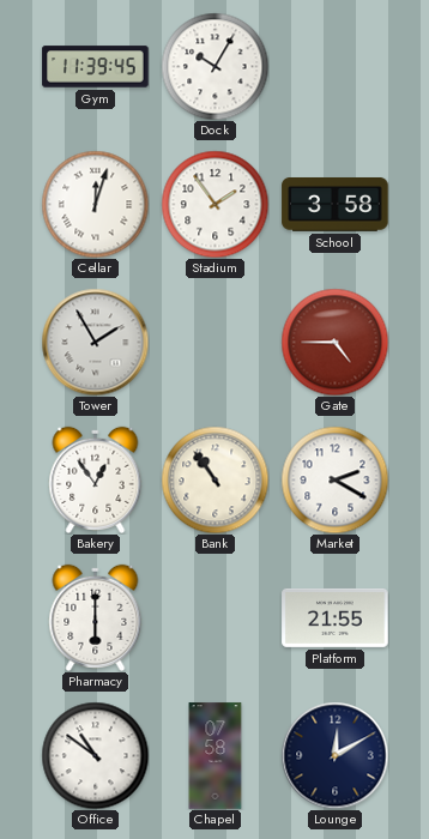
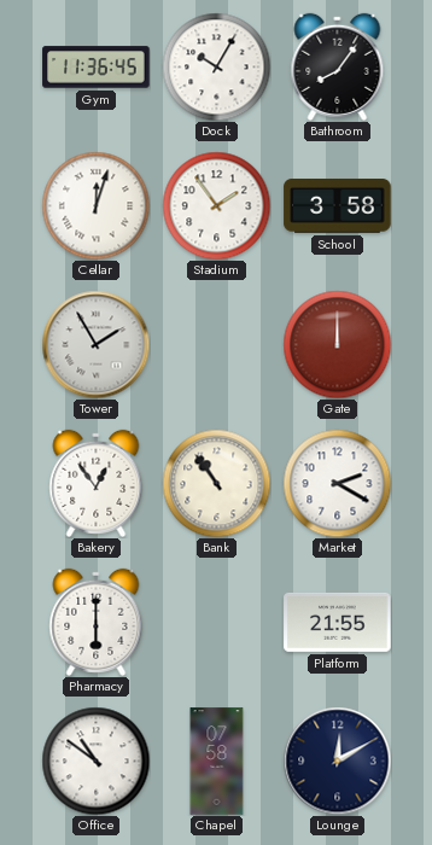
Gym: 11:39 -> 11:36
Bathroom: none -> 8:06
Gate: 4:45 -> 12:00
